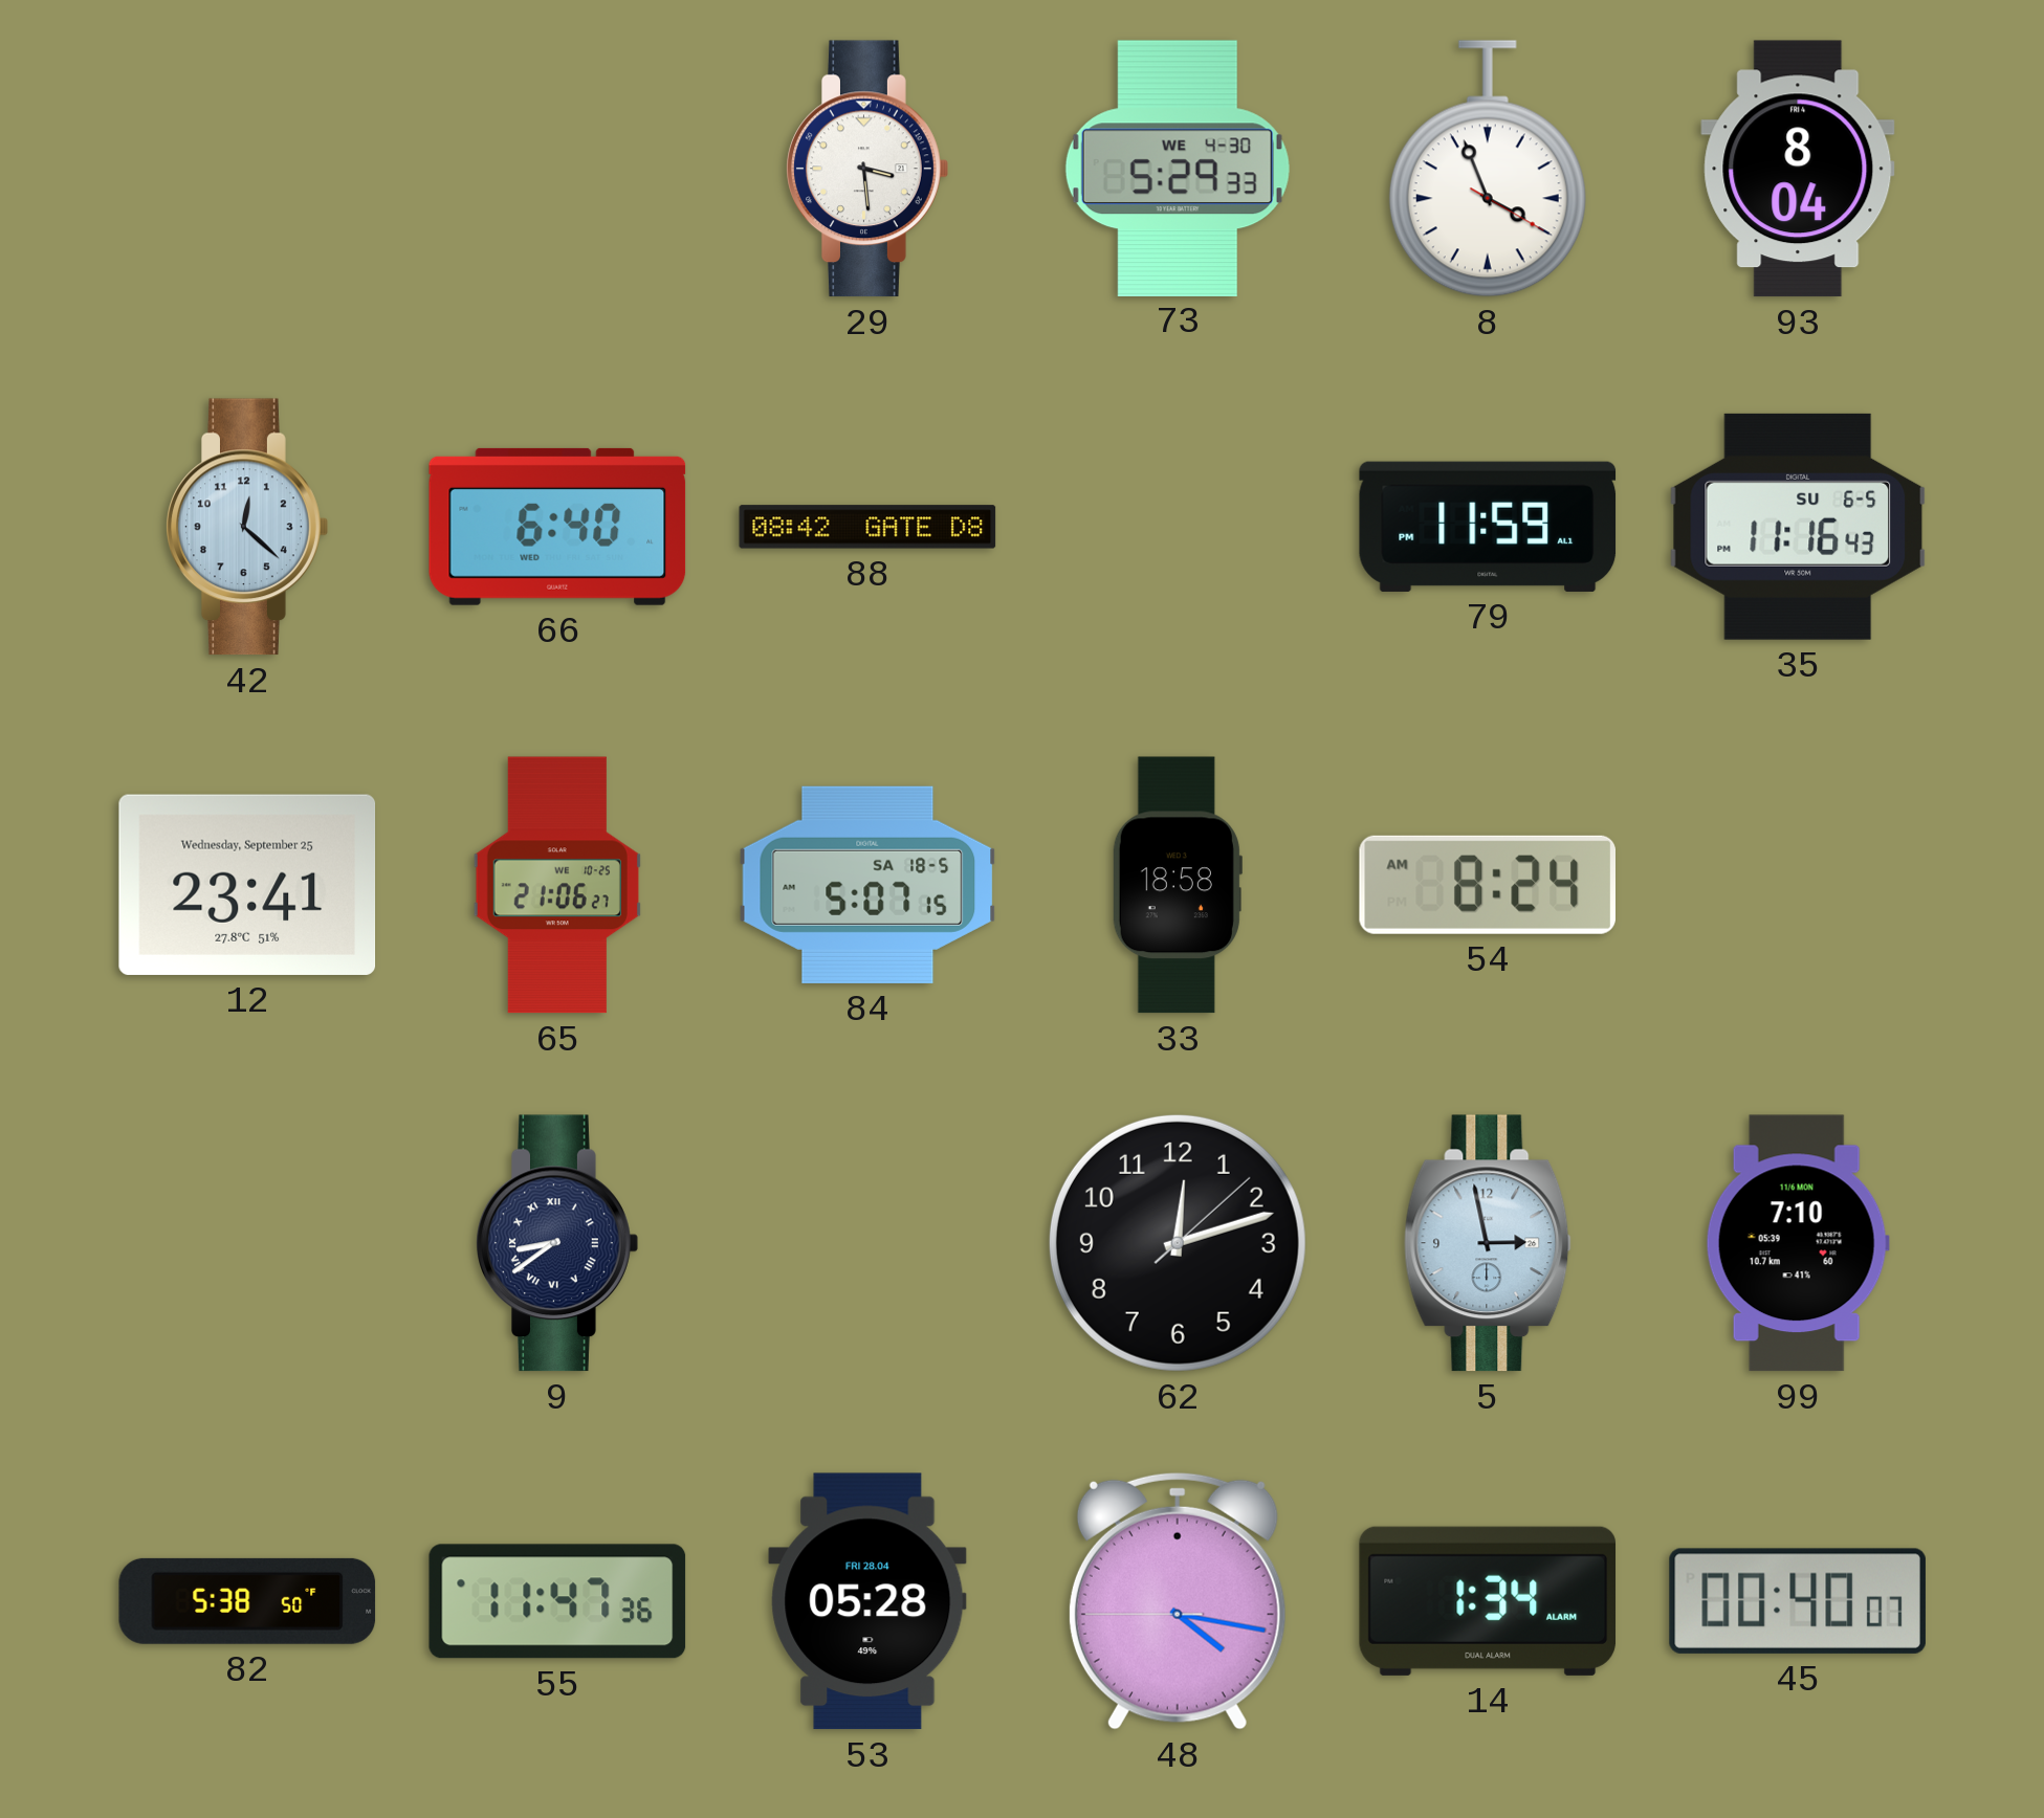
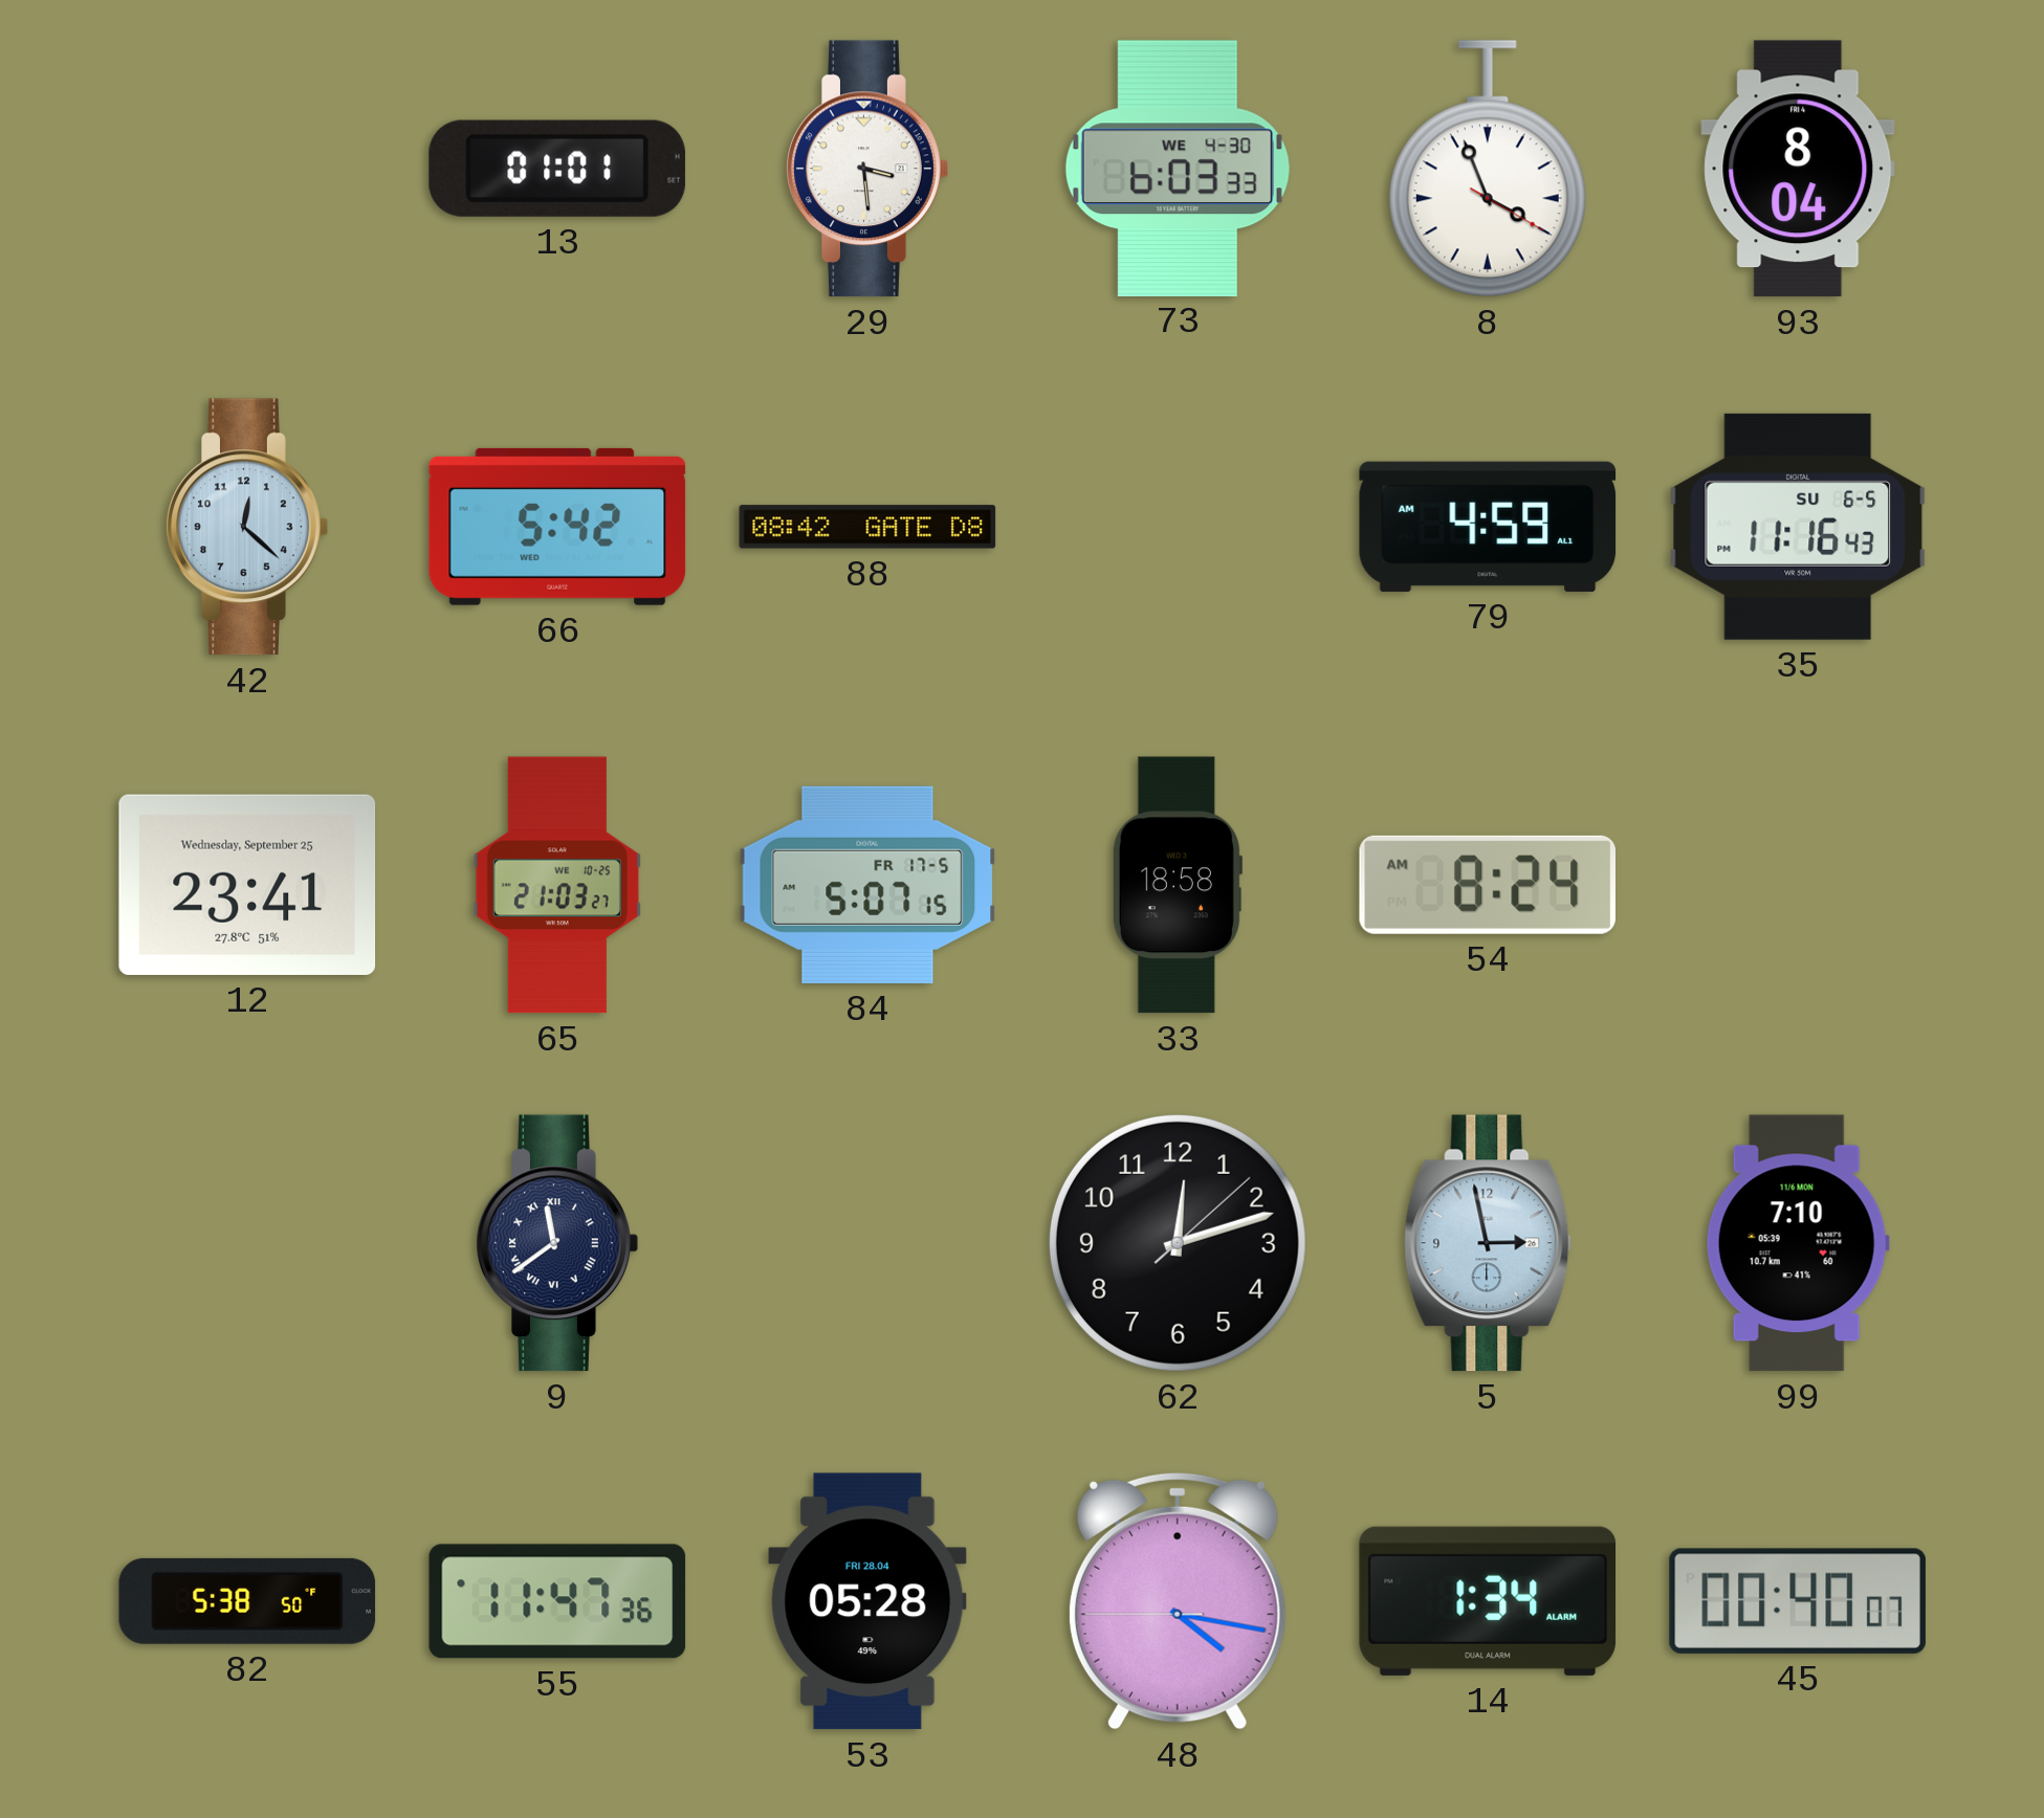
13: none -> 01:01
73: 5:29 -> 6:03
66: 6:40 -> 5:42
79: 11:59 -> 4:59
65: 21:06 -> 21:03
84 date: SA 18-5 -> FR 17-5
9: 8:39 -> 11:39
